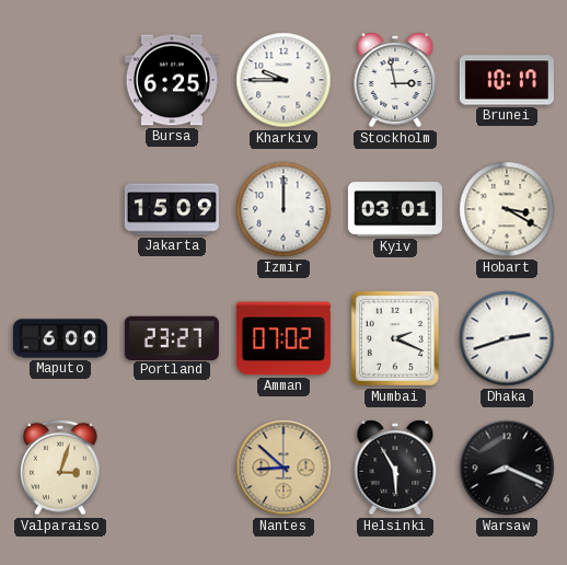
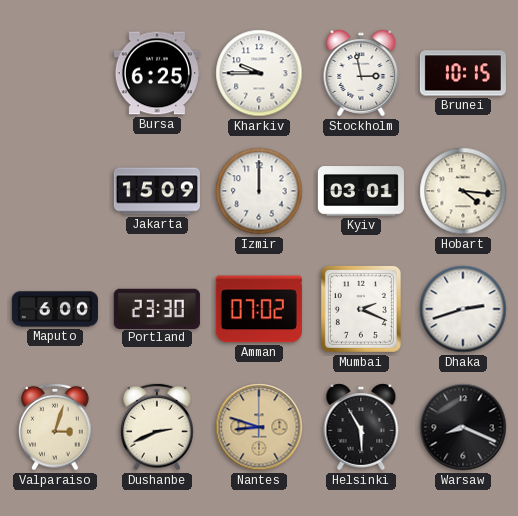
Brunei: 10:17 -> 10:15
Hobart: 3:20 -> 4:16
Portland: 23:27 -> 23:30
Dushanbe: none -> 2:41
Nantes: 8:52 -> 8:48
